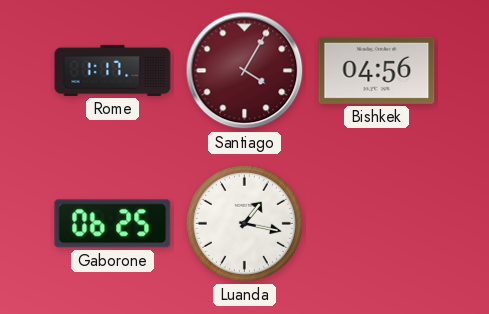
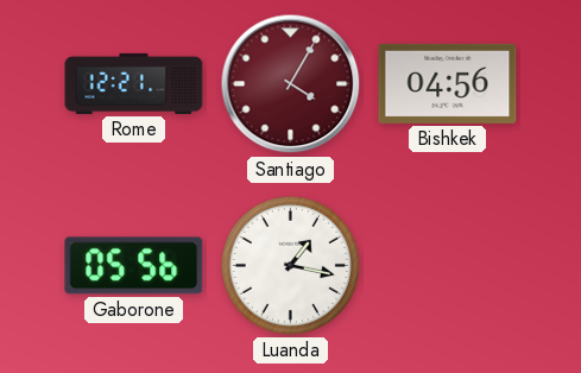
Rome: 1:17 -> 12:21
Gaborone: 06:25 -> 05:56
